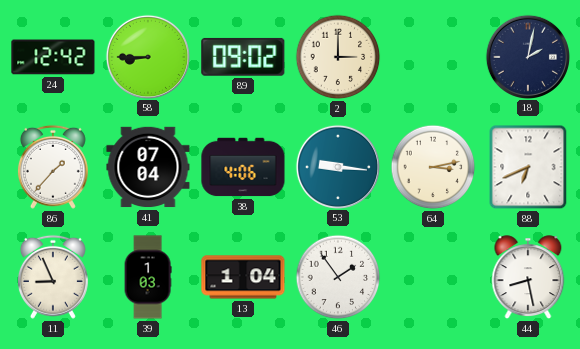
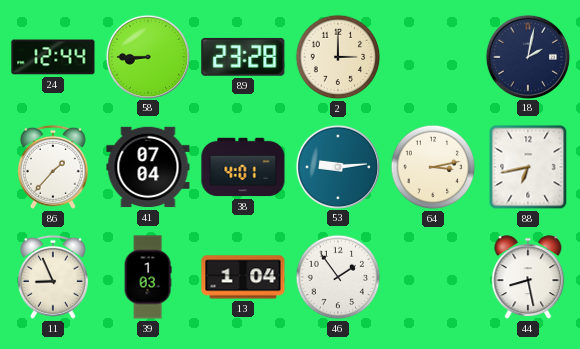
24: 12:42 -> 12:44
89: 09:02 -> 23:28
38: 4:06 -> 4:01
53: 9:16 -> 9:14
88: 6:41 -> 6:43
